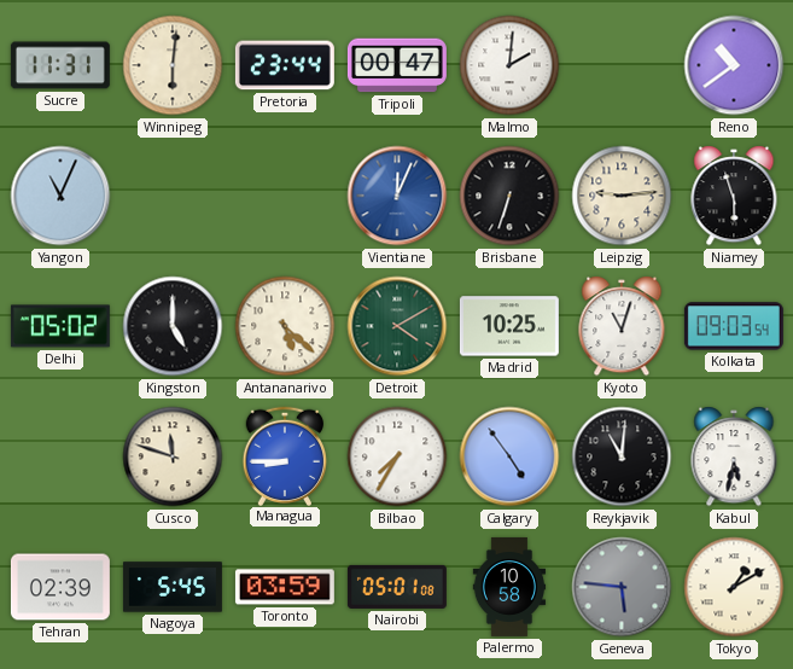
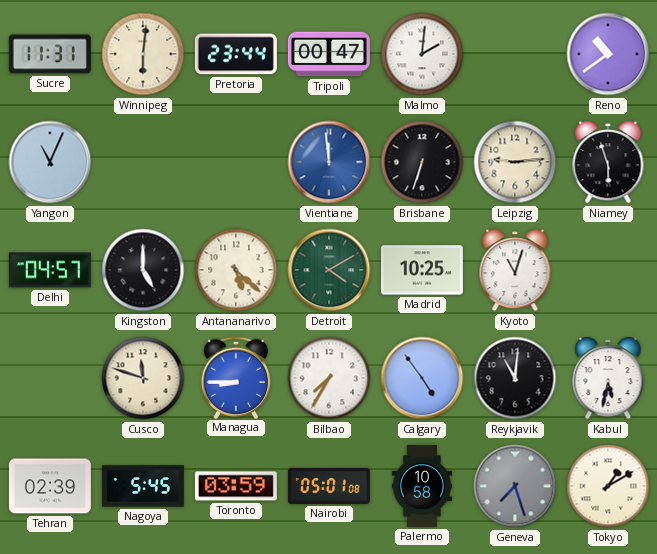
Vientiane: 12:04 -> 11:59
Delhi: 05:02 -> 04:57
Kolkata: 09:03 -> none
Geneva: 5:46 -> 7:27
